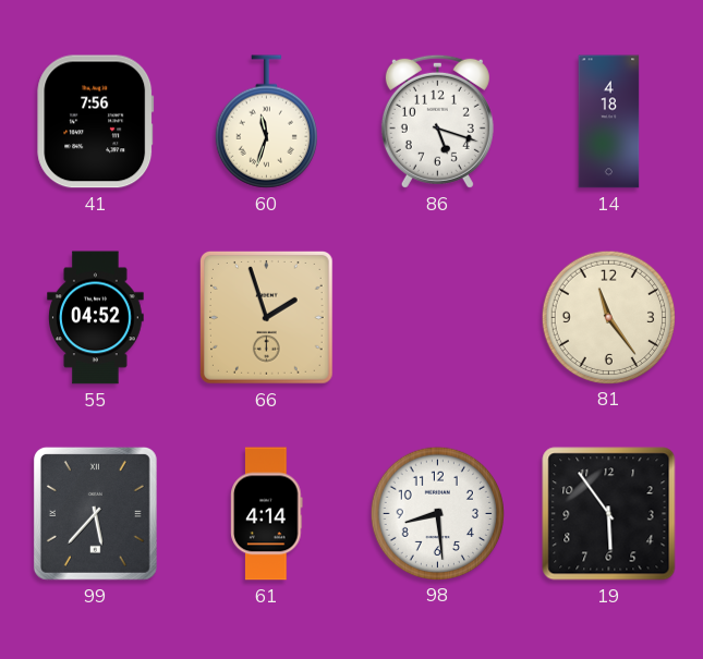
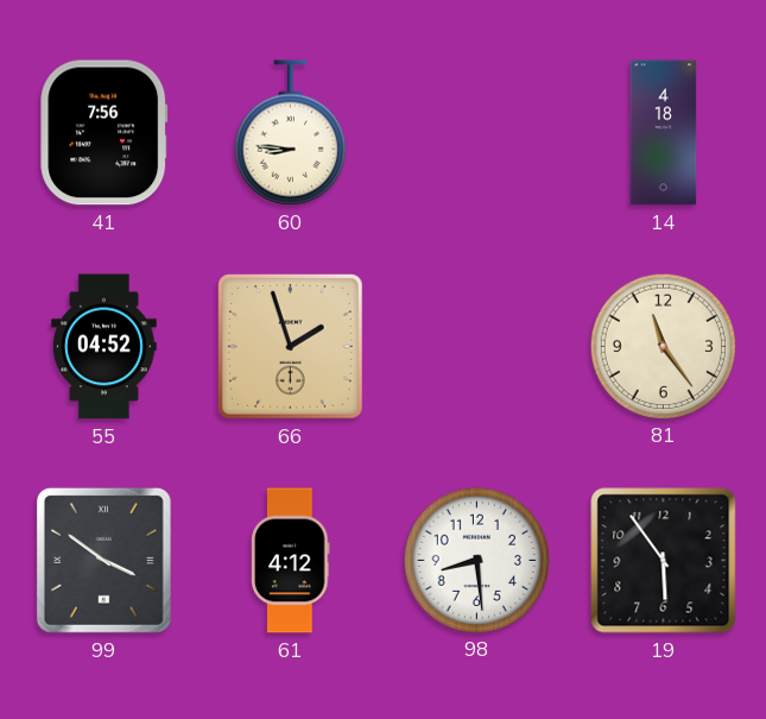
60: 11:33 -> 8:46
86: 5:18 -> none
99: 5:37 -> 3:51
61: 4:14 -> 4:12
